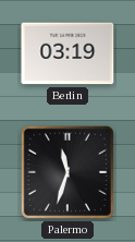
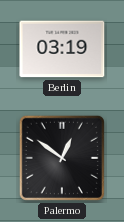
Palermo: 11:33 -> 12:51
